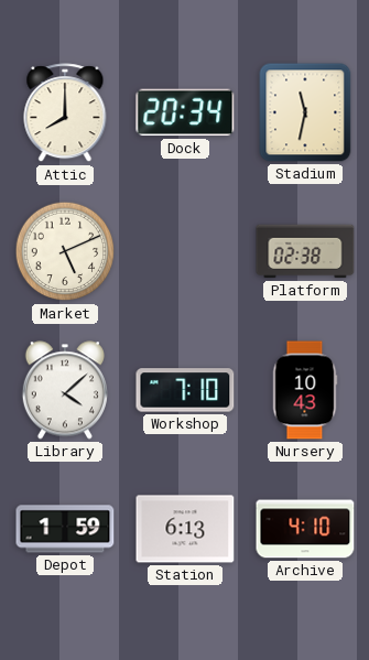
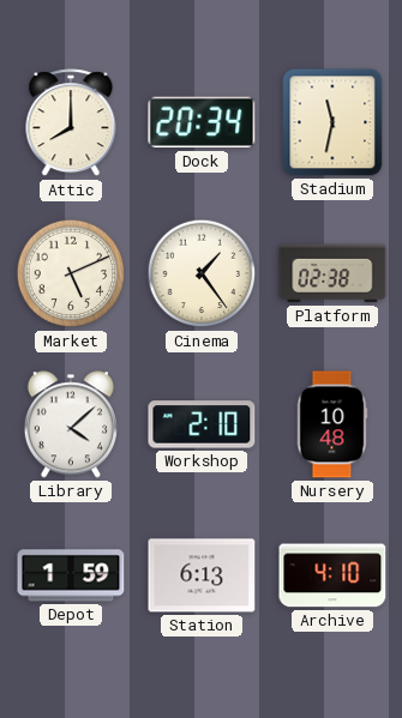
Cinema: none -> 1:24
Workshop: 7:10 -> 2:10
Nursery: 10:43 -> 10:48
